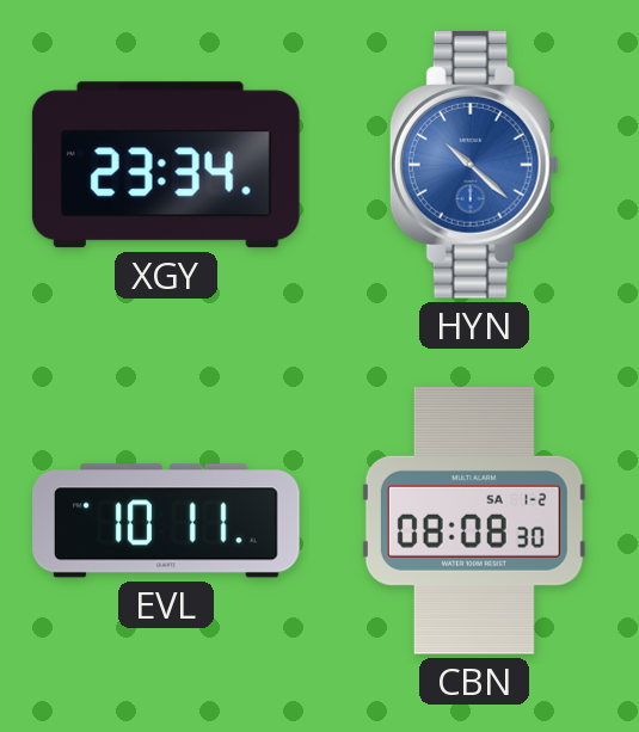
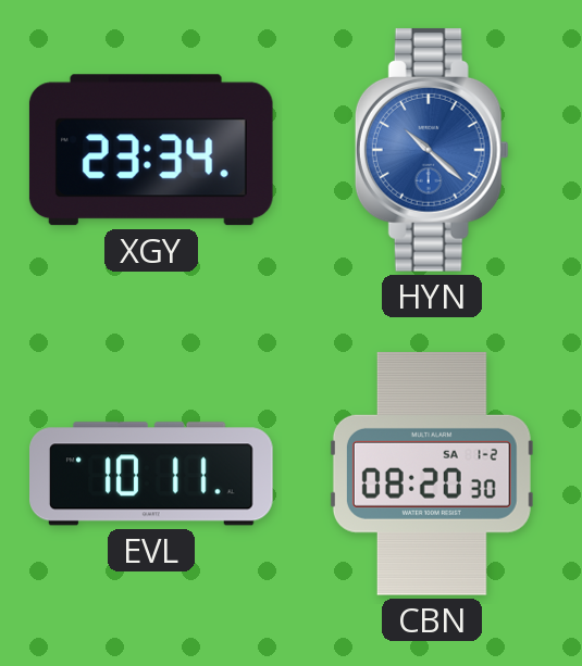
CBN: 08:08 -> 08:20
